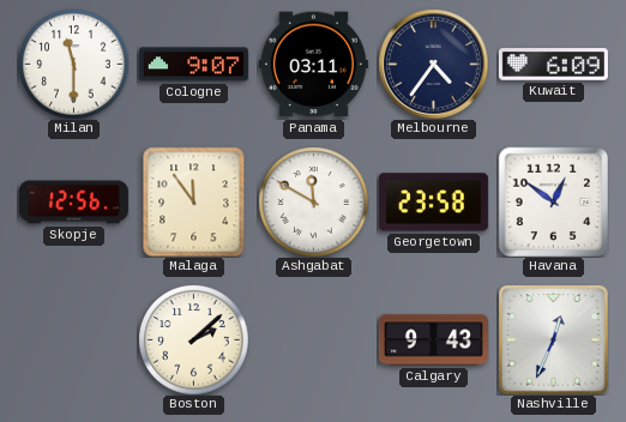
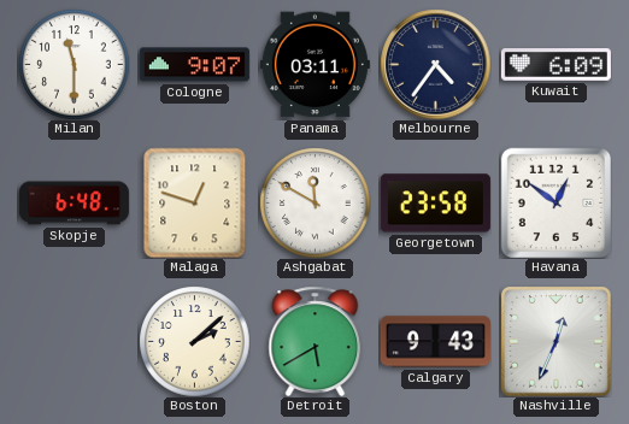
Skopje: 12:56 -> 6:48
Malaga: 11:54 -> 12:48
Detroit: none -> 5:40
